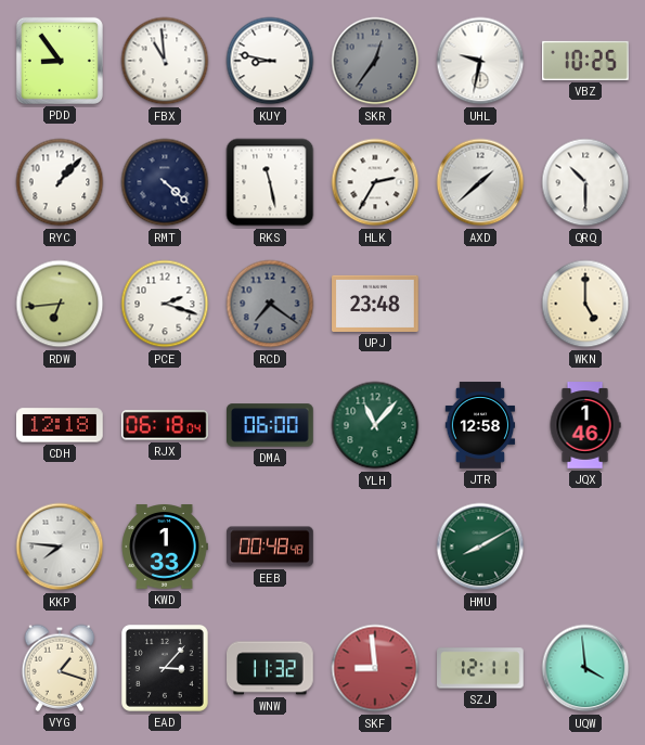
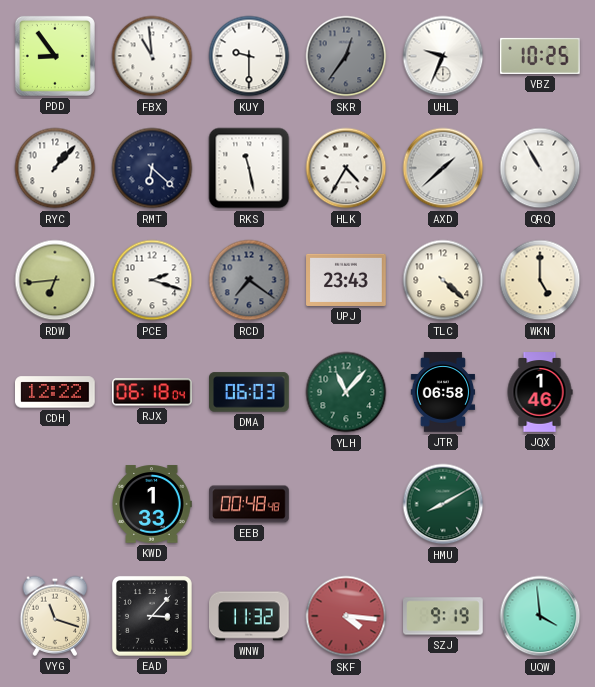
KUY: 8:47 -> 9:30
UHL: 9:32 -> 9:34
RMT: 4:22 -> 6:22
HLK: 2:35 -> 4:35
QRQ: 10:30 -> 10:55
UPJ: 23:48 -> 23:43
TLC: none -> 4:22
CDH: 12:18 -> 12:22
DMA: 06:00 -> 06:03
JTR: 12:58 -> 06:58
KKP: 7:46 -> none
VYG: 1:18 -> 11:18
SKF: 8:59 -> 4:16
SZJ: 12:11 -> 9:19
